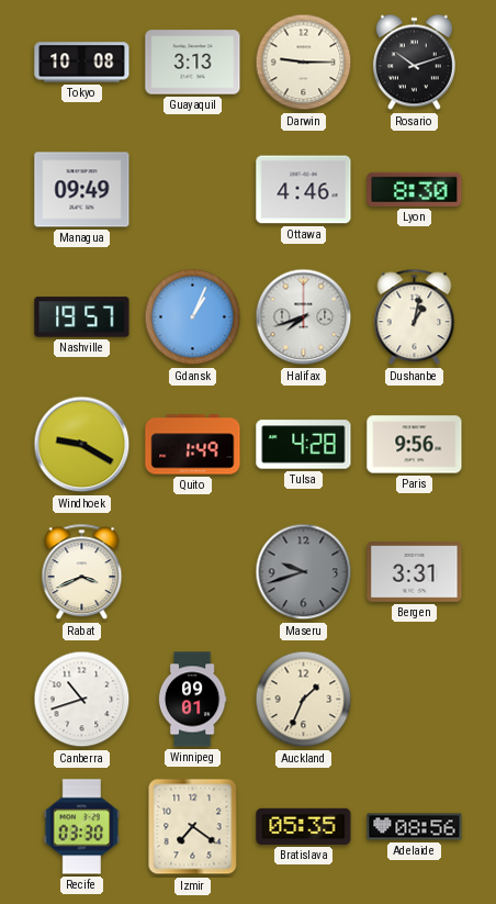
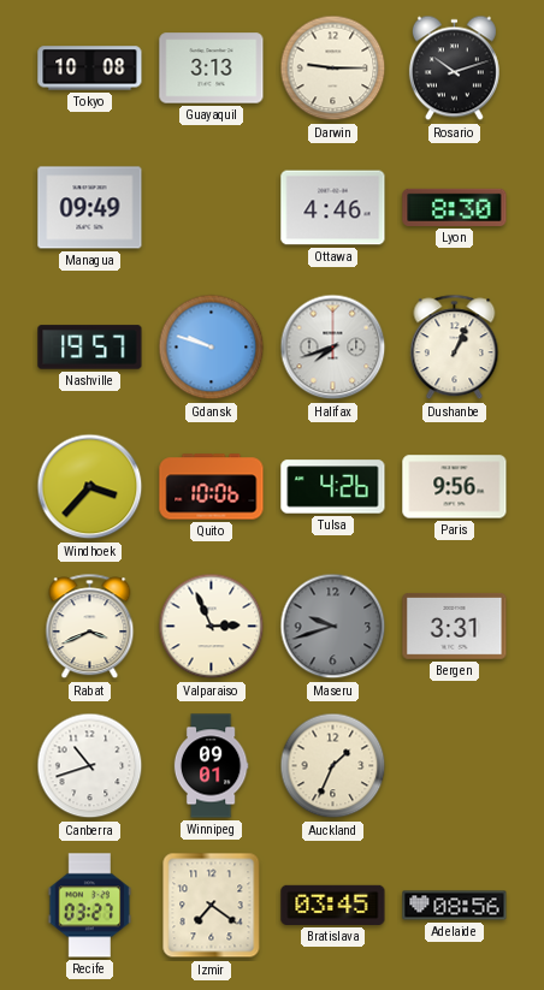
Gdansk: 1:04 -> 9:48
Dushanbe: 1:02 -> 1:04
Windhoek: 9:20 -> 3:37
Quito: 1:49 -> 10:06
Tulsa: 4:28 -> 4:26
Valparaiso: none -> 2:56
Recife: 03:30 -> 03:27
Bratislava: 05:35 -> 03:45
